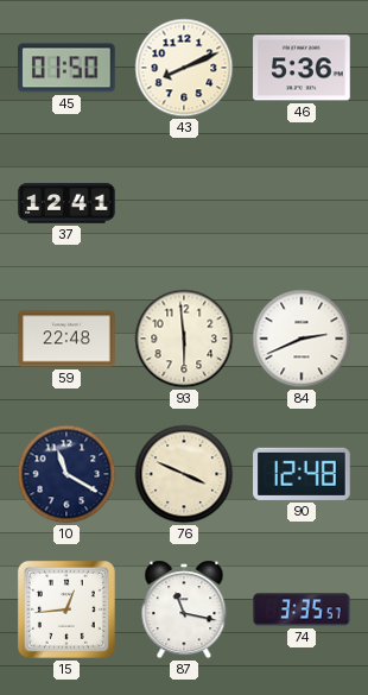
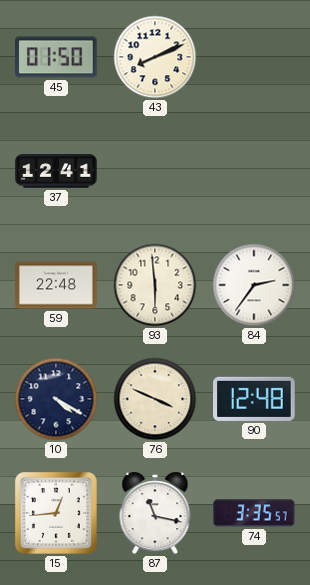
46: 5:36 -> none
84: 2:41 -> 2:36
10: 11:20 -> 4:20
